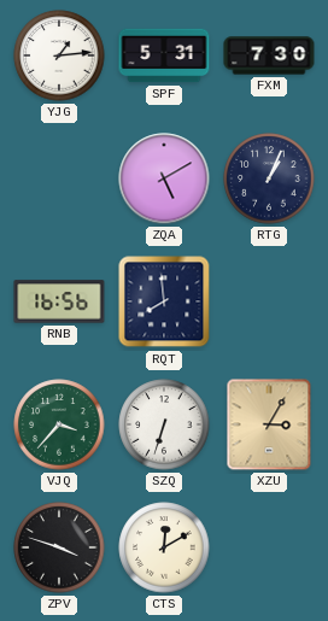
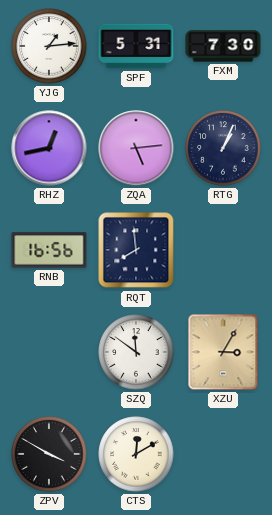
RHZ: none -> 12:43
ZQA: 5:10 -> 5:14
VJQ: 3:37 -> none
SZQ: 6:33 -> 11:51
ZPV: 3:48 -> 3:50
